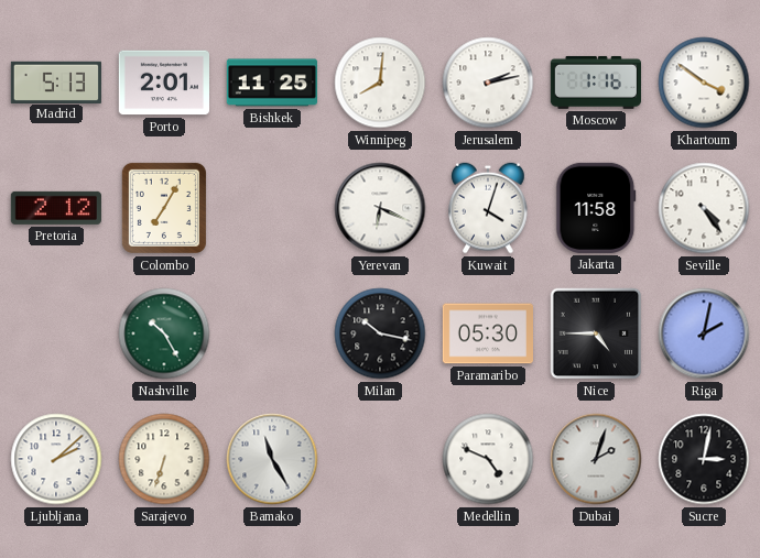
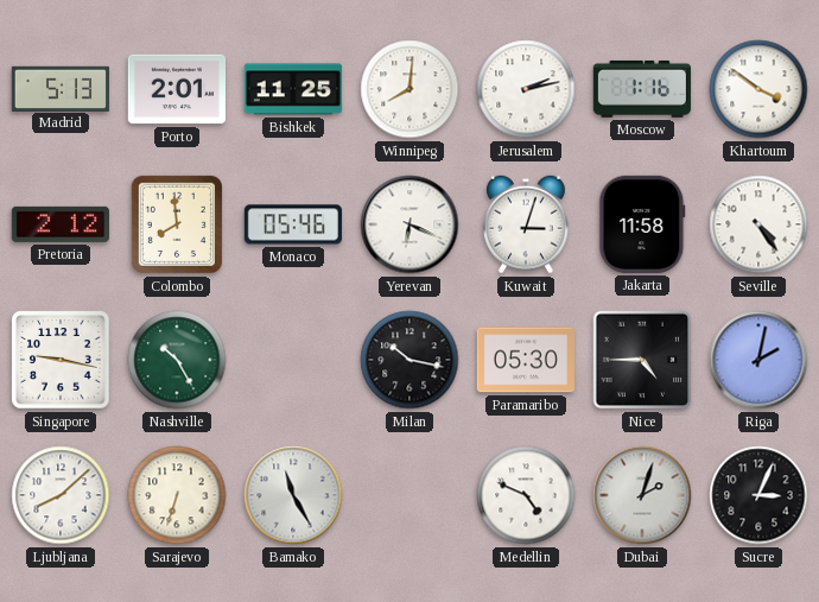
Colombo: 7:05 -> 7:59
Monaco: none -> 05:46
Kuwait: 4:03 -> 3:03
Singapore: none -> 9:17
Ljubljana: 2:08 -> 8:08
Sucre: 3:02 -> 3:04
